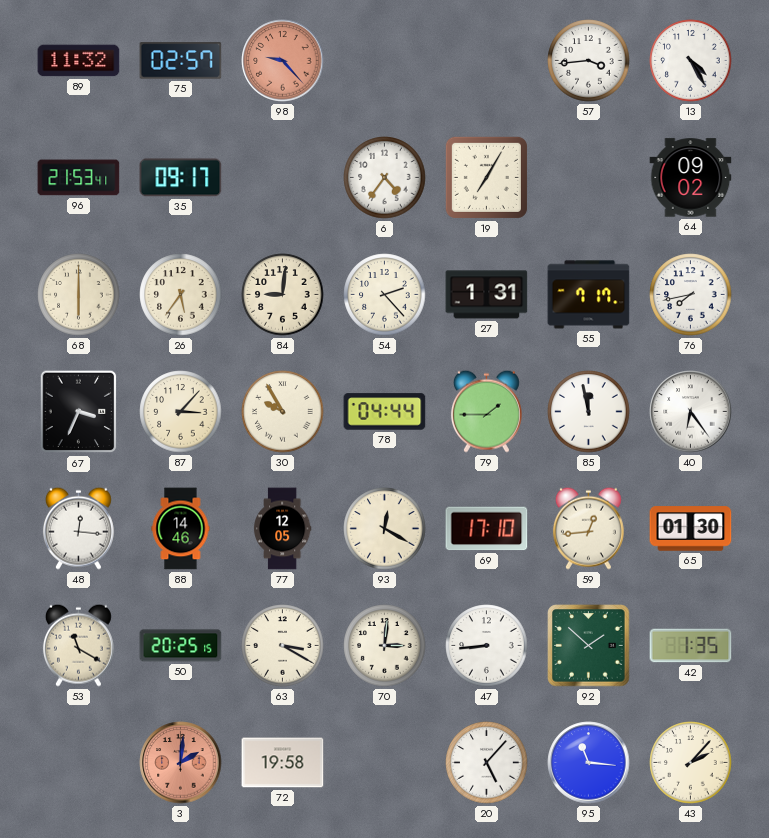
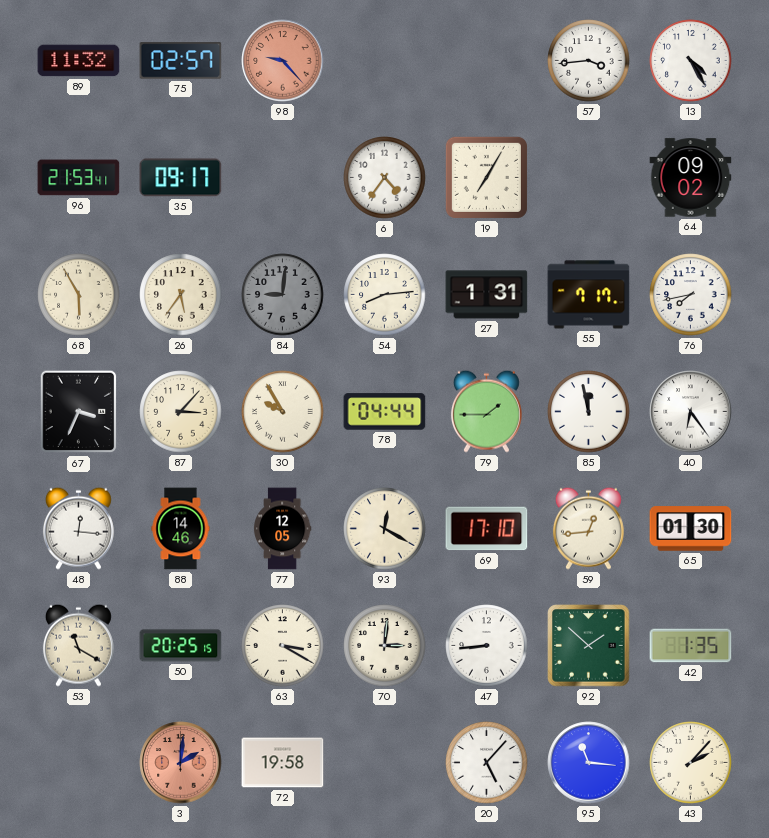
68: 6:00 -> 5:55
84 dial: cream -> grey
54: 2:23 -> 8:14
